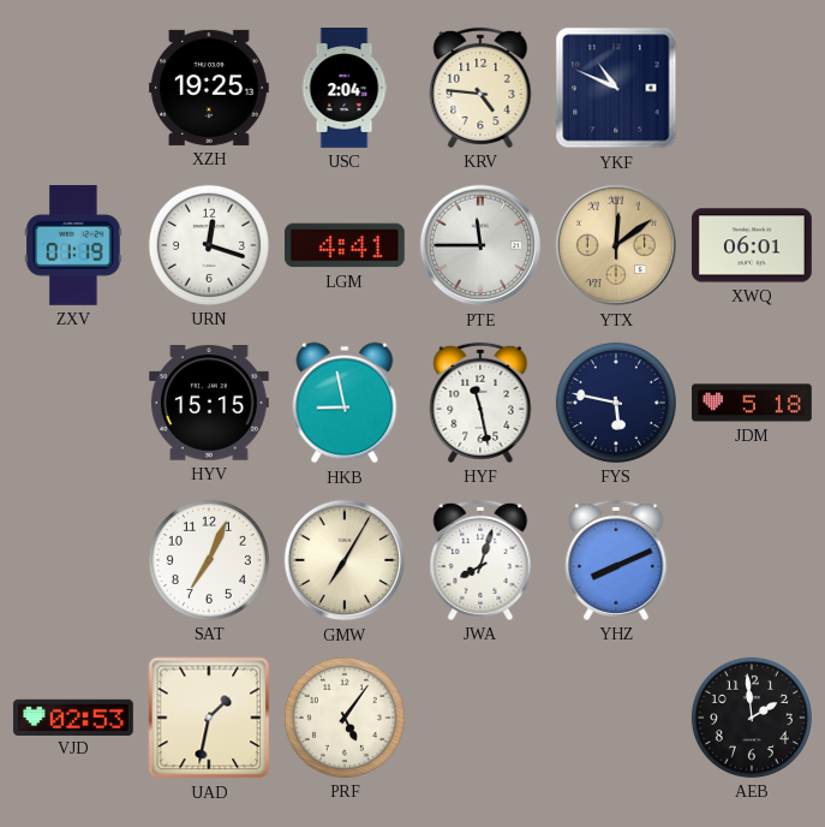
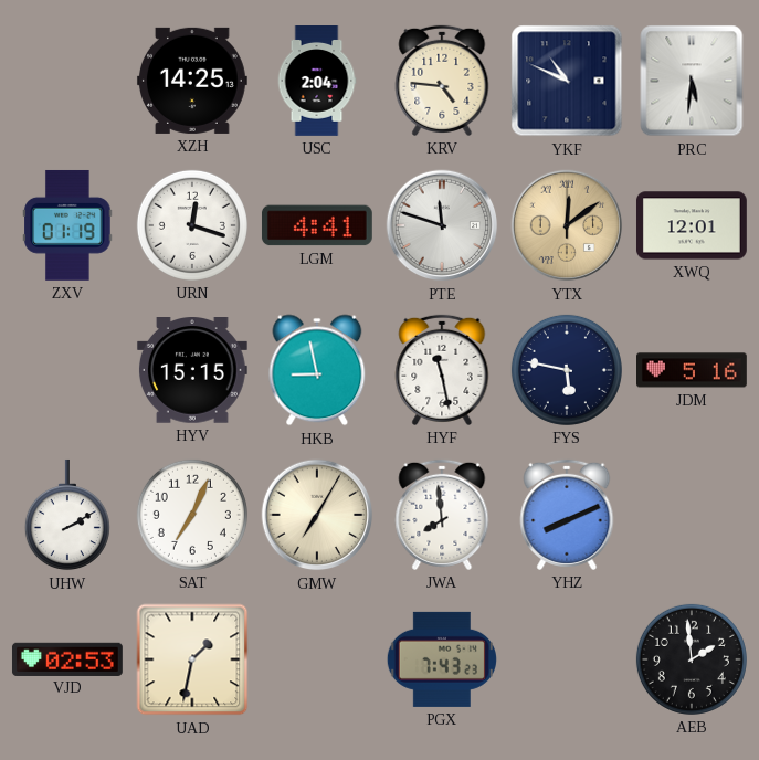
XZH: 19:25 -> 14:25
PRC: none -> 5:31
PTE: 11:45 -> 11:48
XWQ: 06:01 -> 12:01
JDM: 5:18 -> 5:16
UHW: none -> 2:10
JWA: 8:03 -> 7:59
PRF: 5:06 -> none
PGX: none -> 7:43
